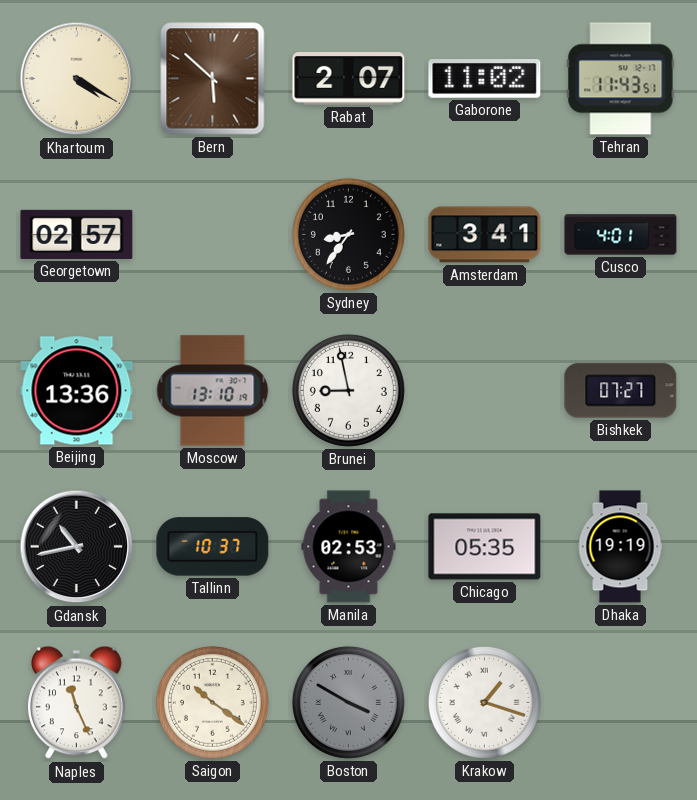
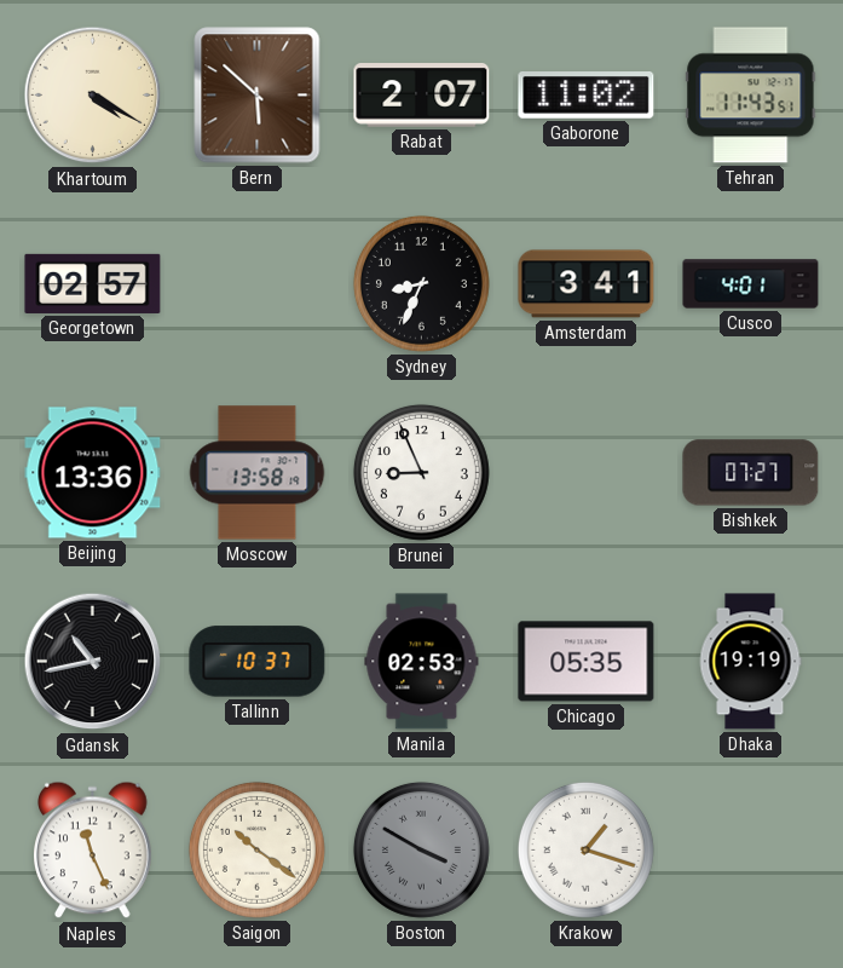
Sydney: 8:36 -> 8:34
Moscow: 13:10 -> 13:58
Brunei: 8:58 -> 8:56
